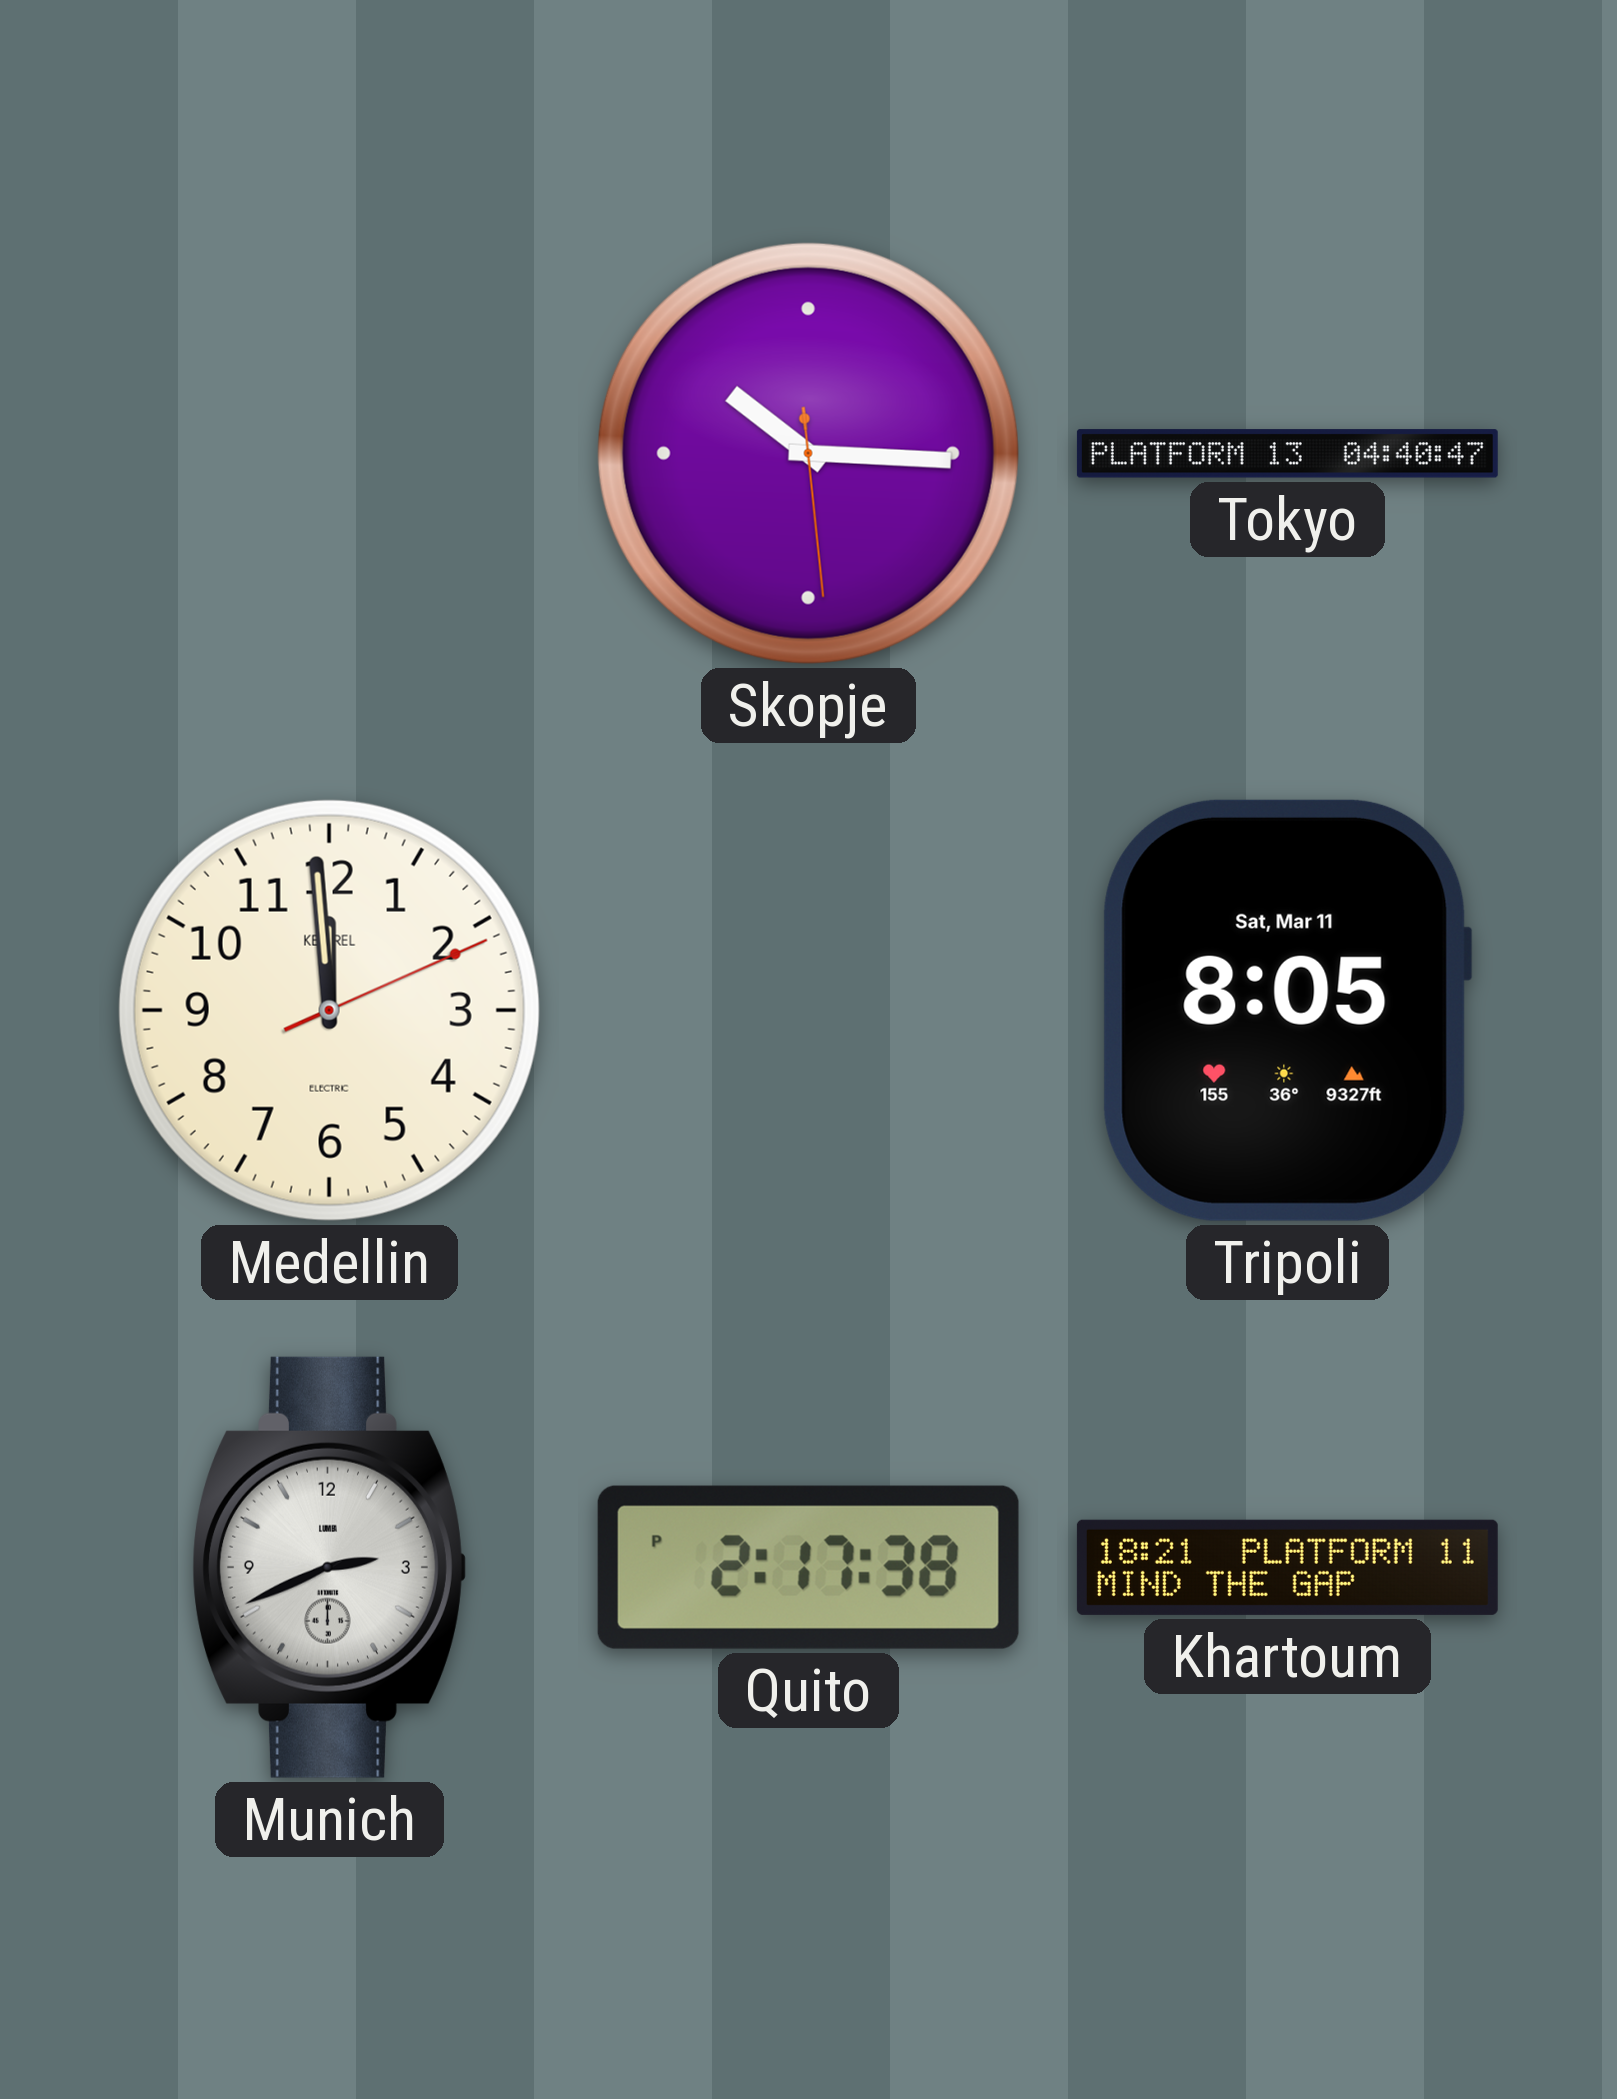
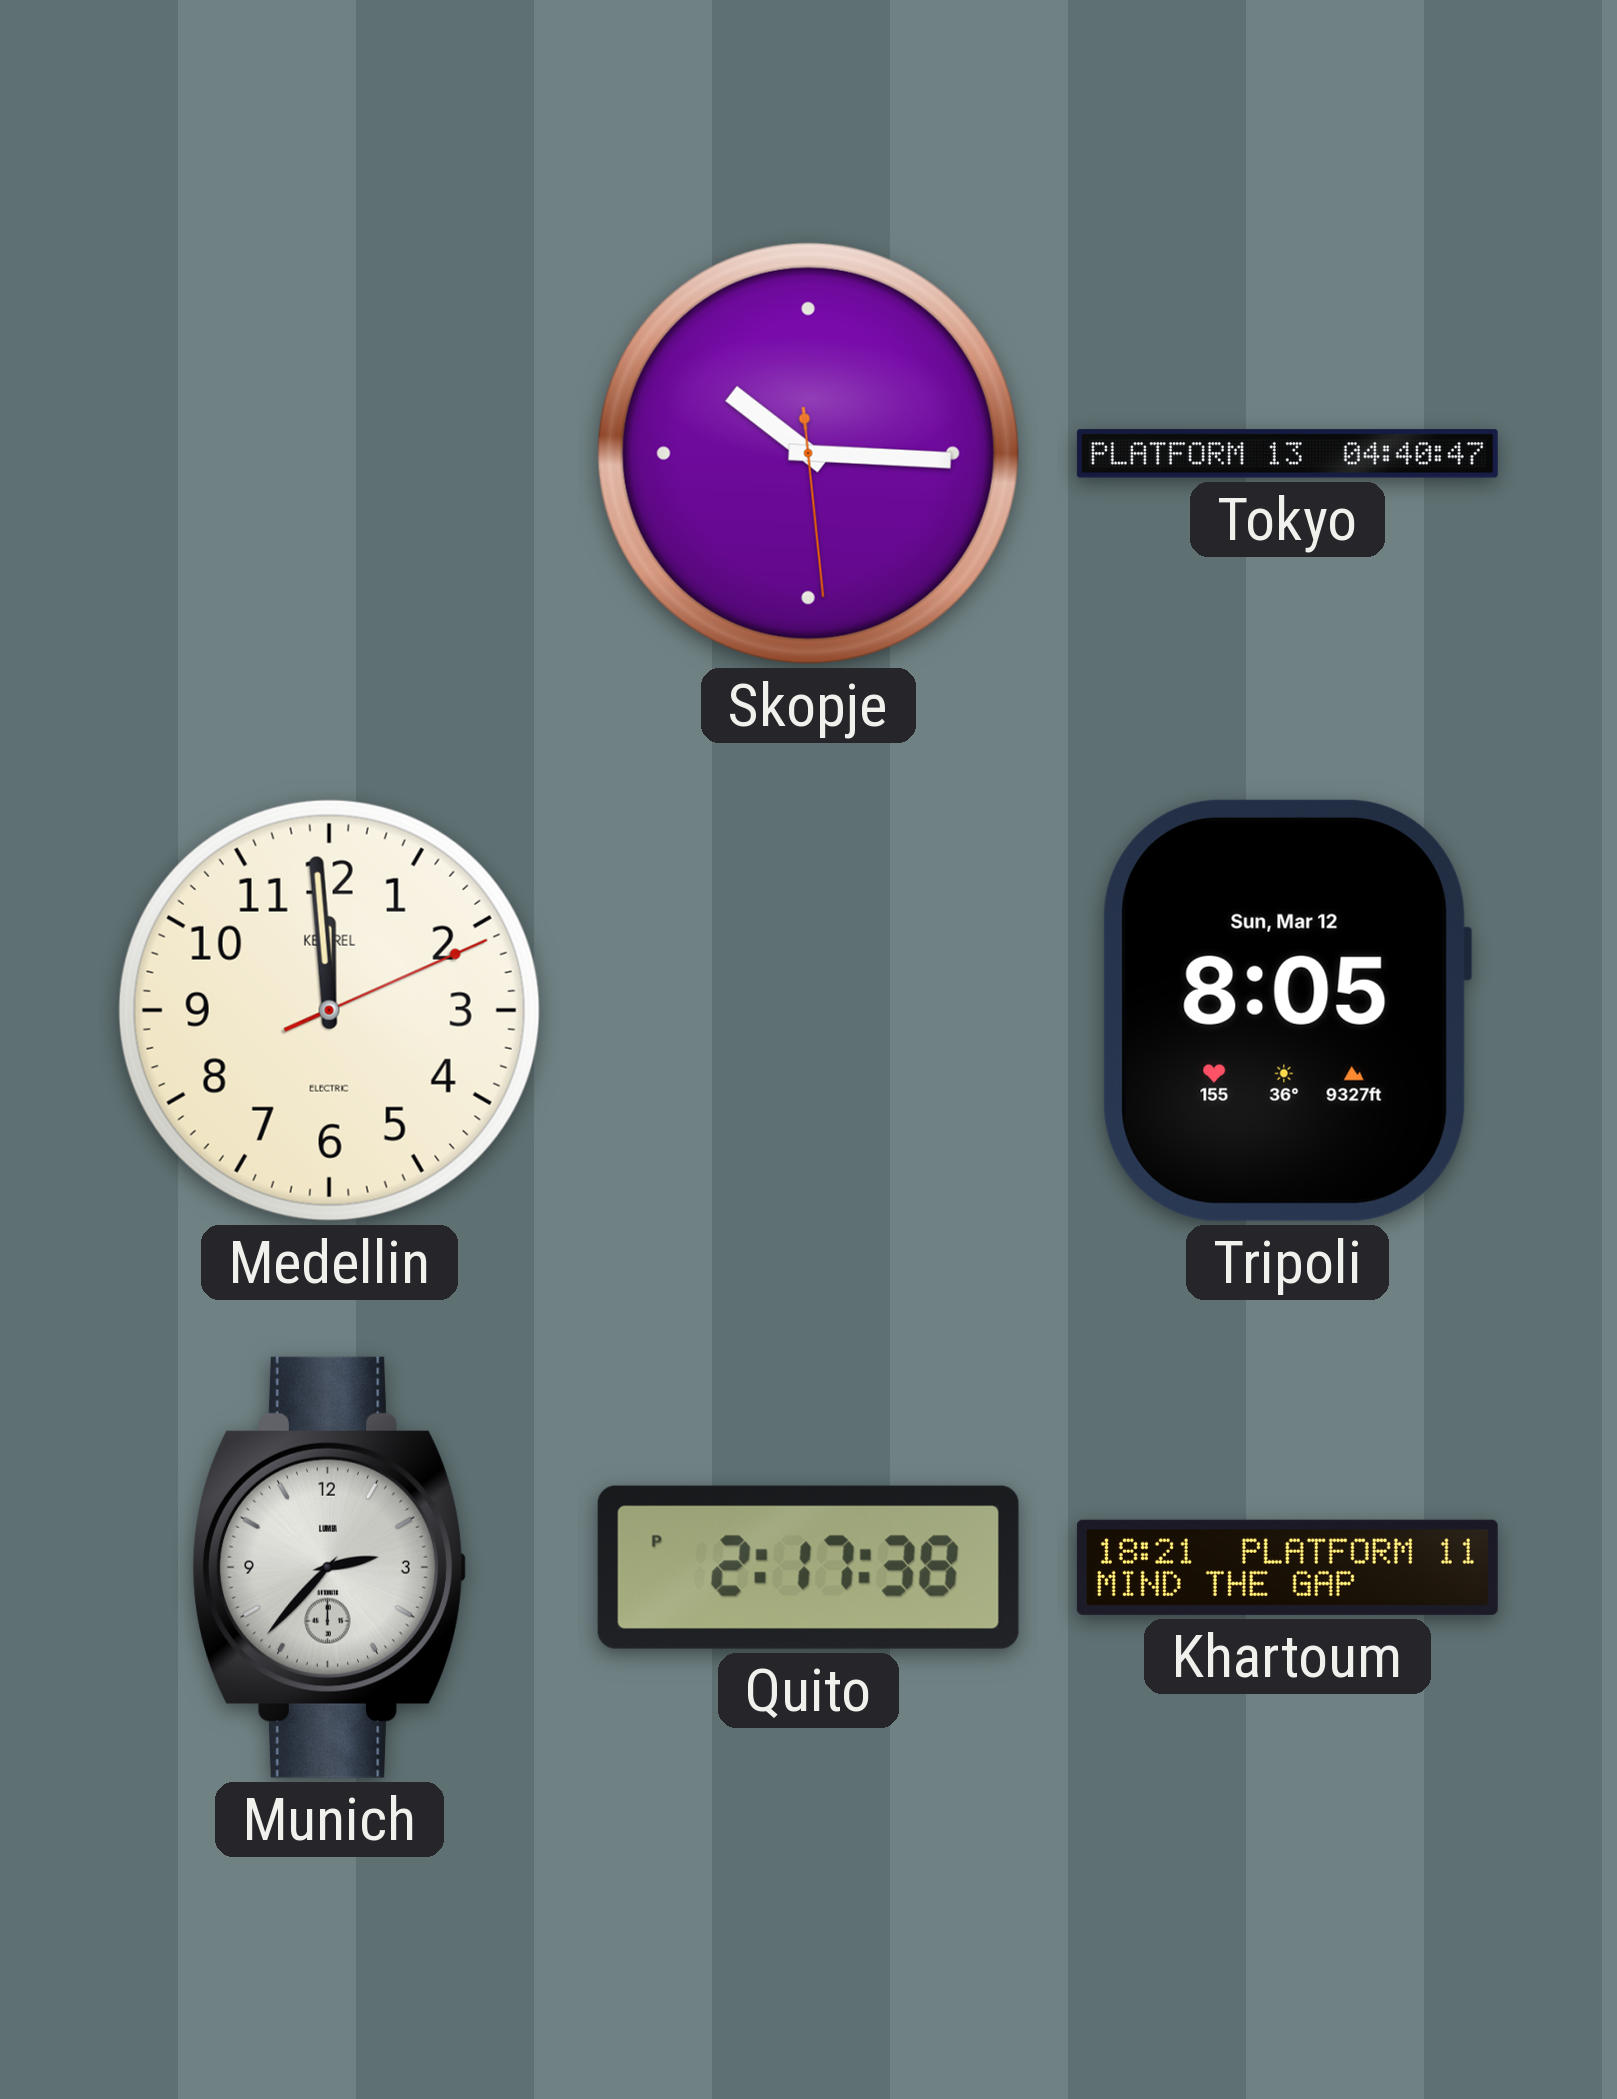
Tripoli date: Sat, Mar 11 -> Sun, Mar 12
Munich: 2:41 -> 2:37
